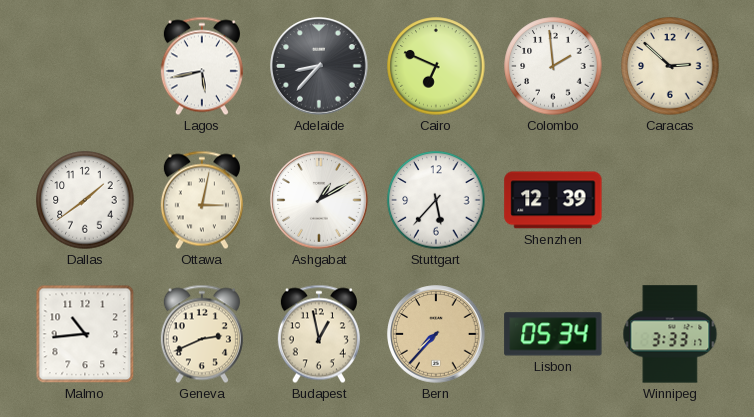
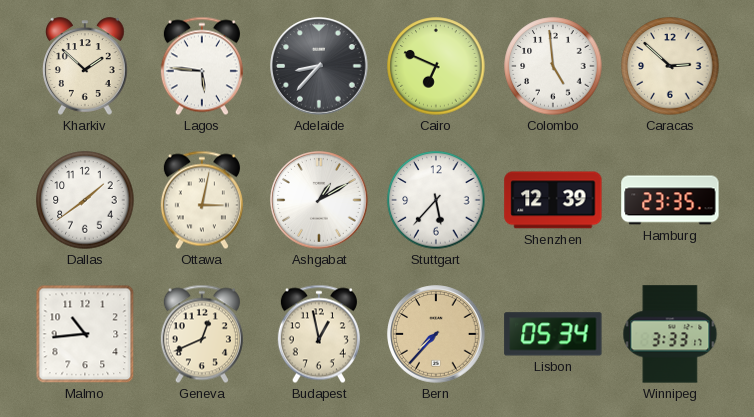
Kharkiv: none -> 1:52
Lagos: 5:43 -> 5:46
Colombo: 1:59 -> 4:59
Hamburg: none -> 23:35
Geneva: 2:41 -> 12:41
